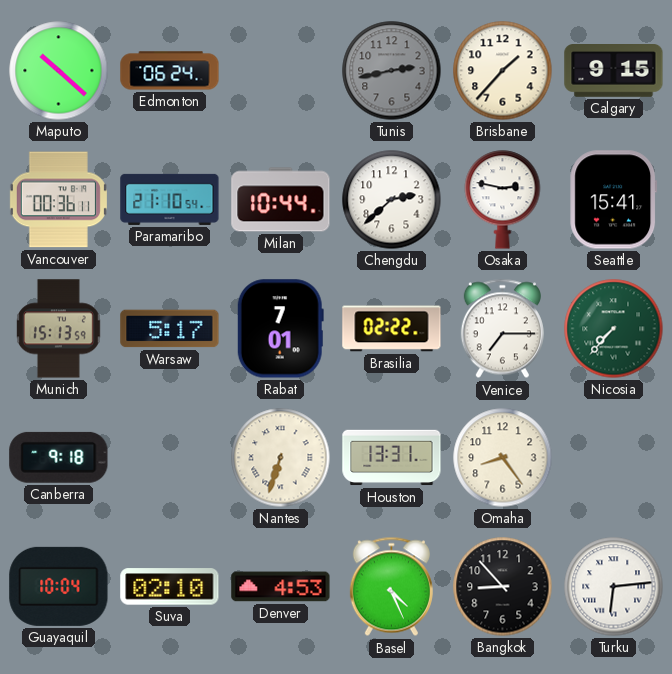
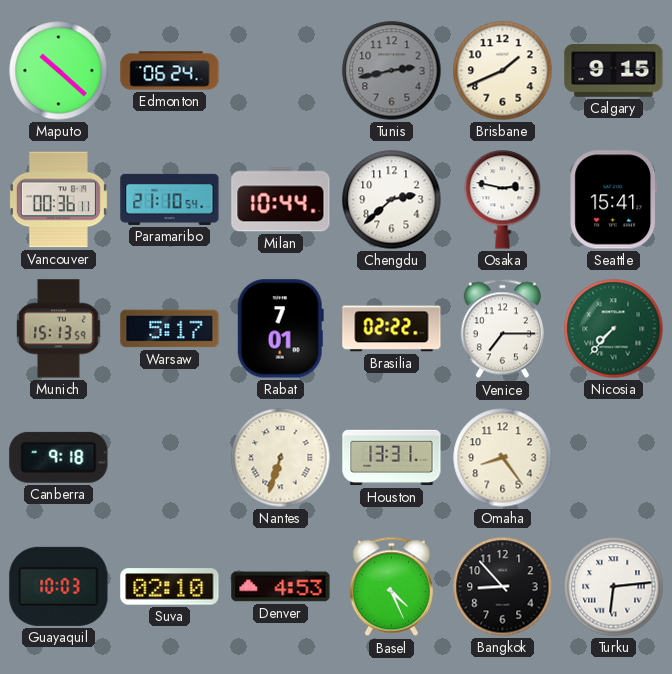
Brisbane: 1:37 -> 1:41
Guayaquil: 10:04 -> 10:03
